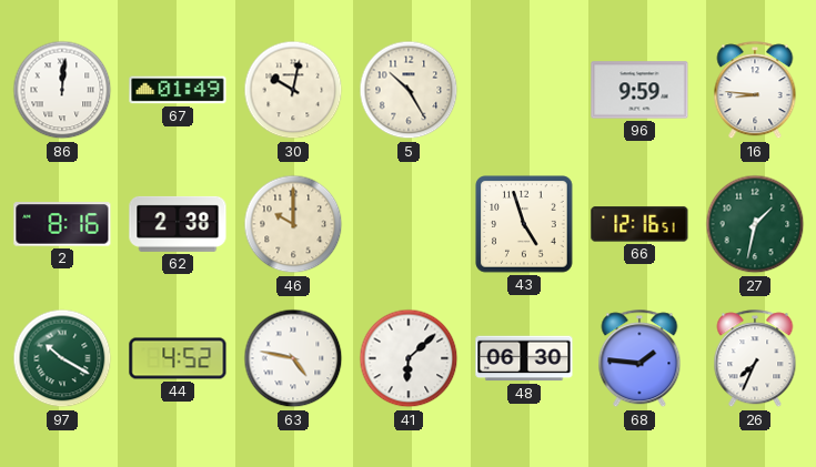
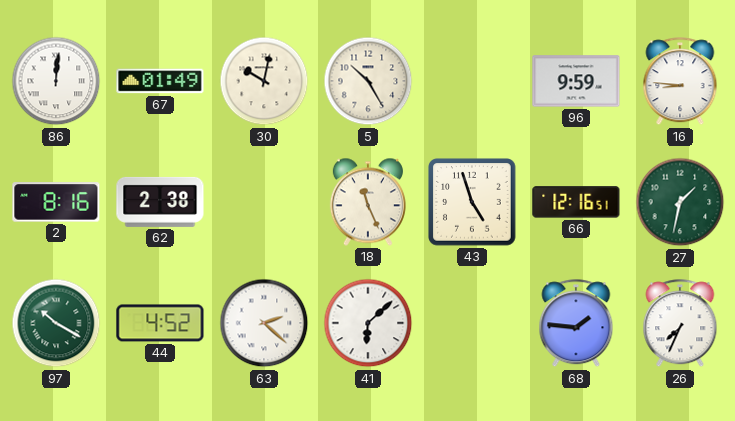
46: 10:00 -> none
18: none -> 11:26
63: 4:47 -> 2:22
48: 06:30 -> none
